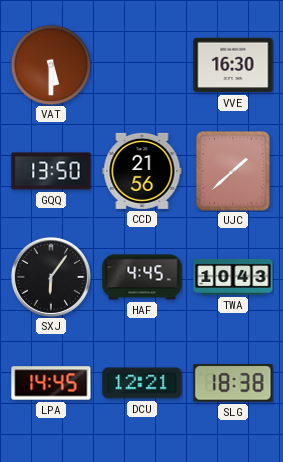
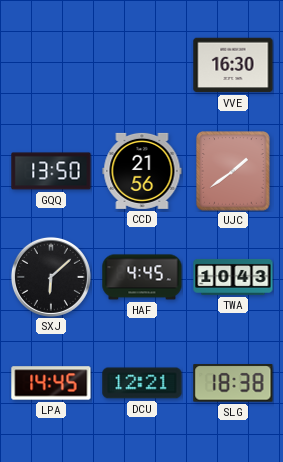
VAT: 5:30 -> none
UJC: 1:38 -> 1:39
SXJ: 6:06 -> 6:08
